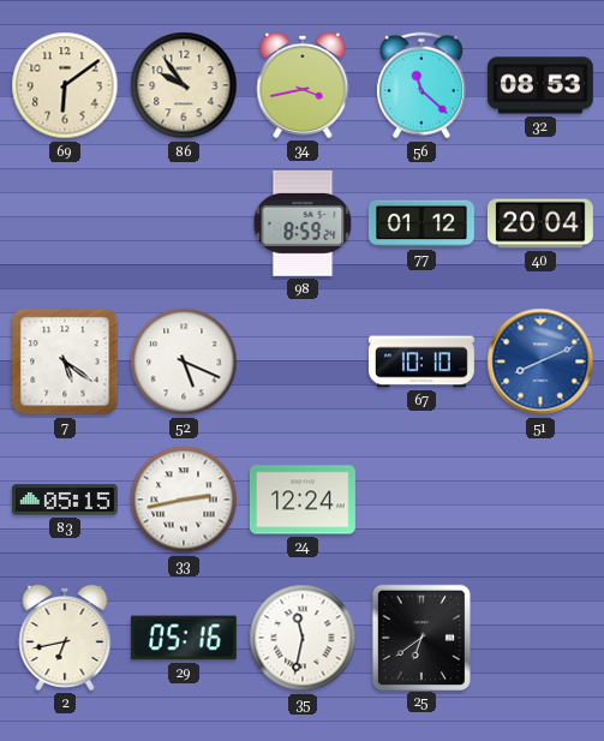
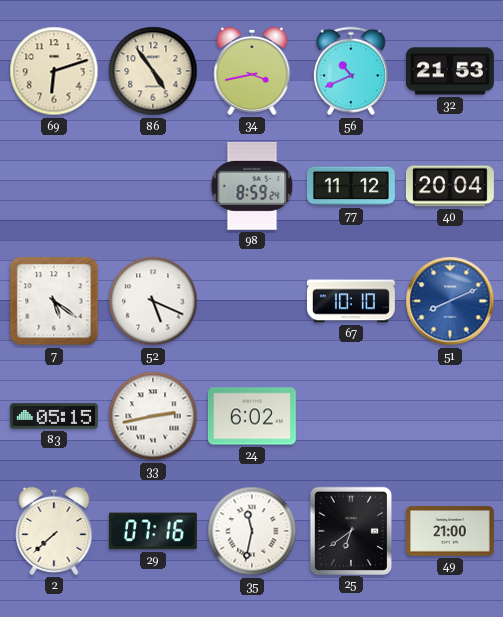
69: 6:09 -> 6:12
86: 9:54 -> 4:54
56: 11:22 -> 10:41
32: 08:53 -> 21:53
77: 01:12 -> 11:12
24: 12:24 -> 6:02
2: 6:43 -> 7:38
29: 05:16 -> 07:16
49: none -> 21:00
